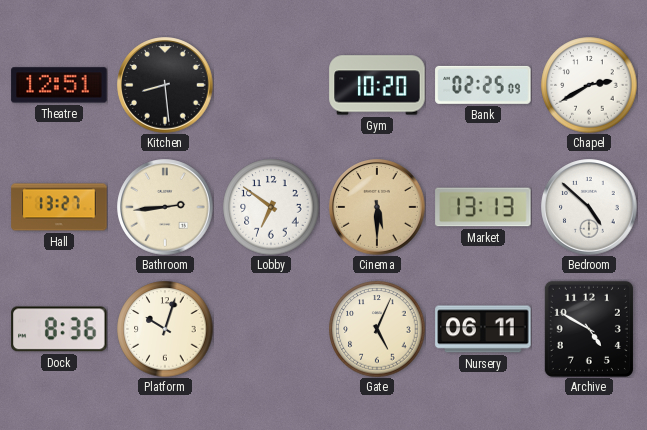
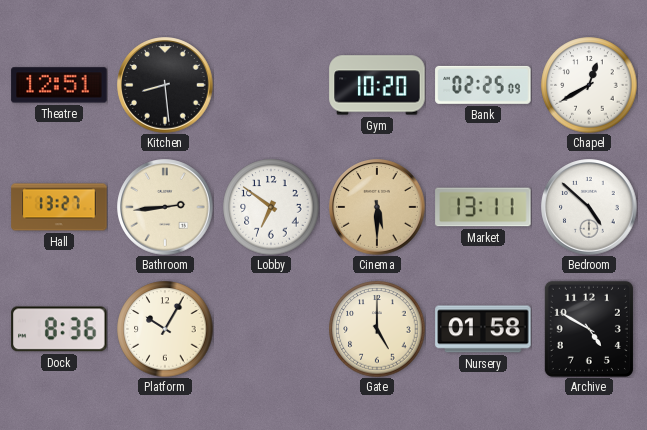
Chapel: 2:40 -> 12:40
Market: 13:13 -> 13:11
Platform: 10:03 -> 10:05
Gate: 5:04 -> 5:00
Nursery: 06:11 -> 01:58
